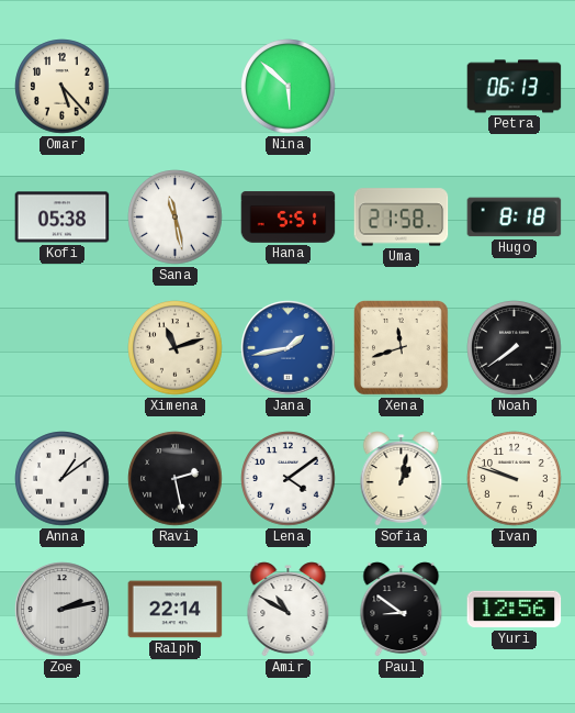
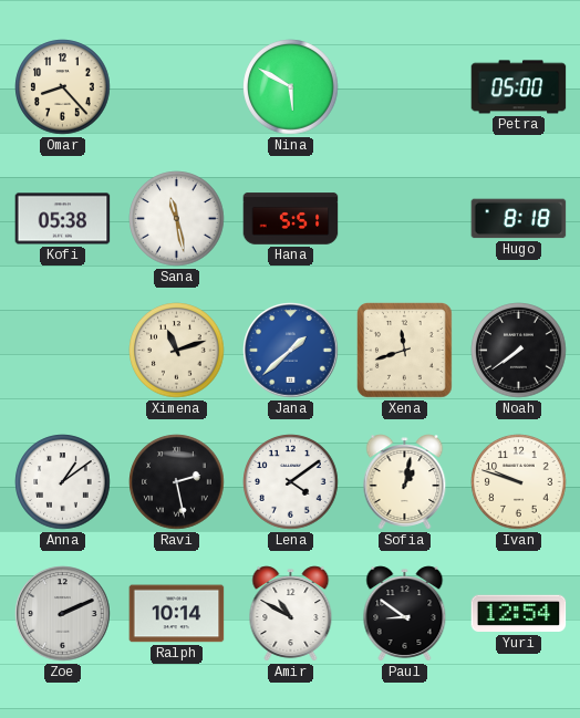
Omar: 5:23 -> 8:23
Nina: 5:52 -> 5:50
Petra: 06:13 -> 05:00
Uma: 21:58 -> none
Jana: 1:43 -> 1:38
Zoe: 2:13 -> 2:11
Ralph: 22:14 -> 10:14
Yuri: 12:56 -> 12:54
